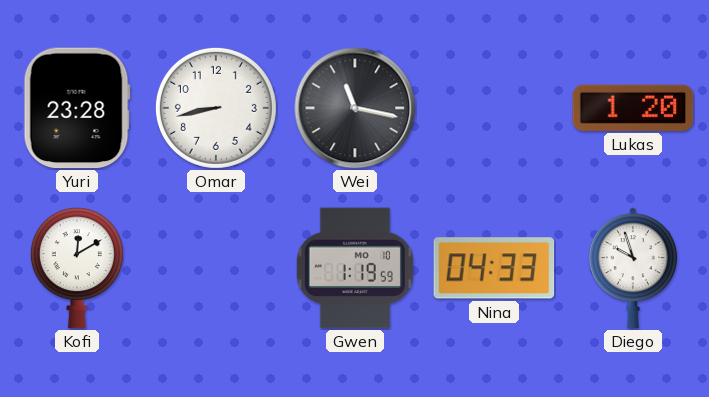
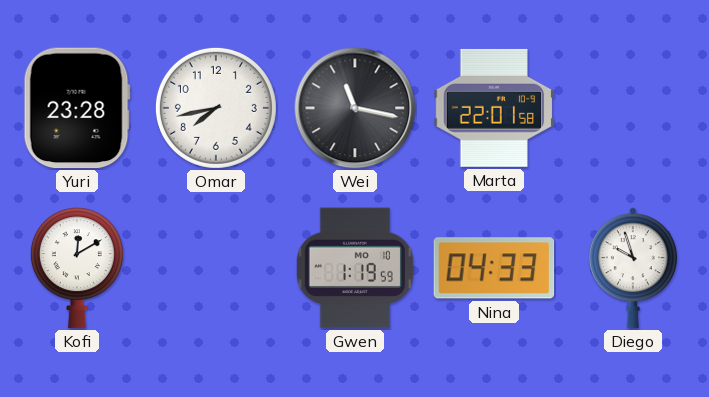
Omar: 8:43 -> 7:43
Marta: none -> 22:01
Lukas: 1:20 -> none
